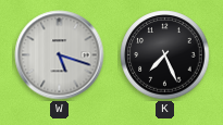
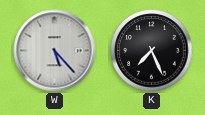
W: 5:18 -> 5:23
